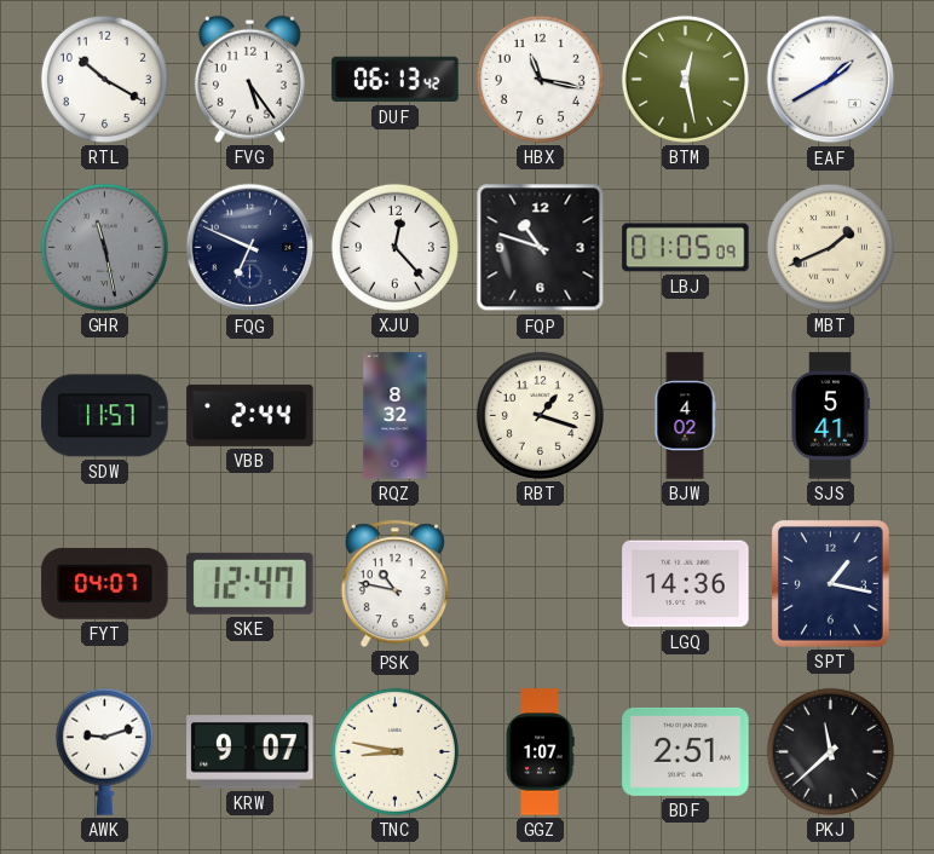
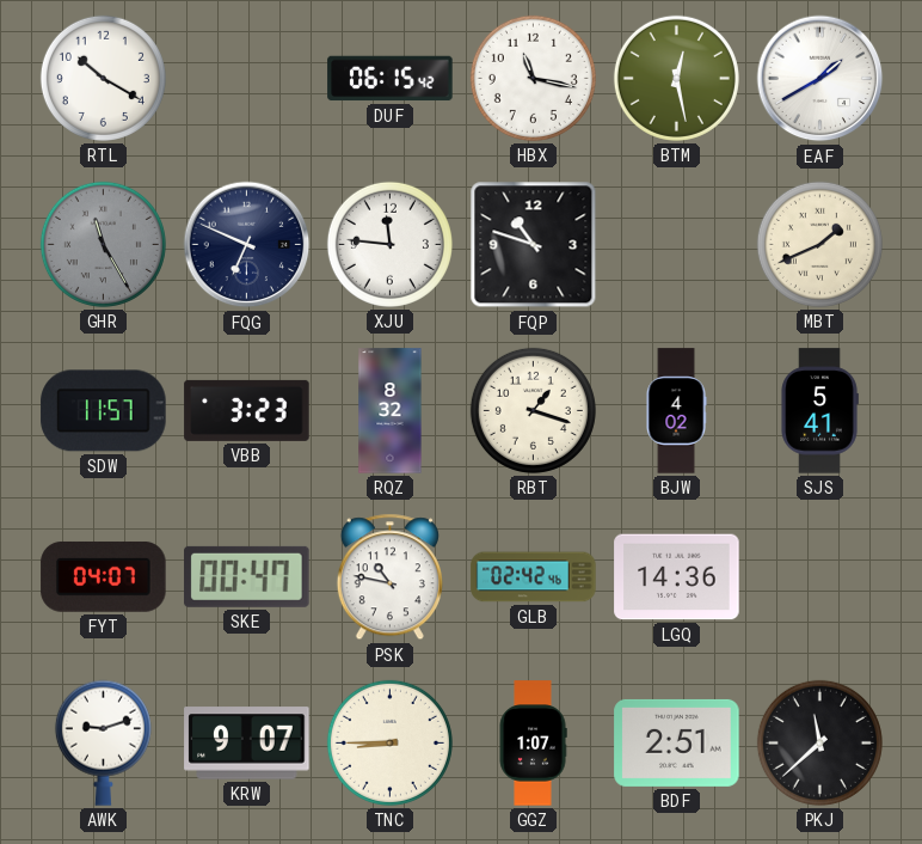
FVG: 5:24 -> none
DUF: 06:13 -> 06:15
GHR: 11:28 -> 11:25
XJU: 12:23 -> 11:46
LBJ: 01:05 -> none
VBB: 2:44 -> 3:23
SKE: 12:47 -> 00:47
GLB: none -> 02:42
SPT: 1:17 -> none
TNC: 8:47 -> 8:45
